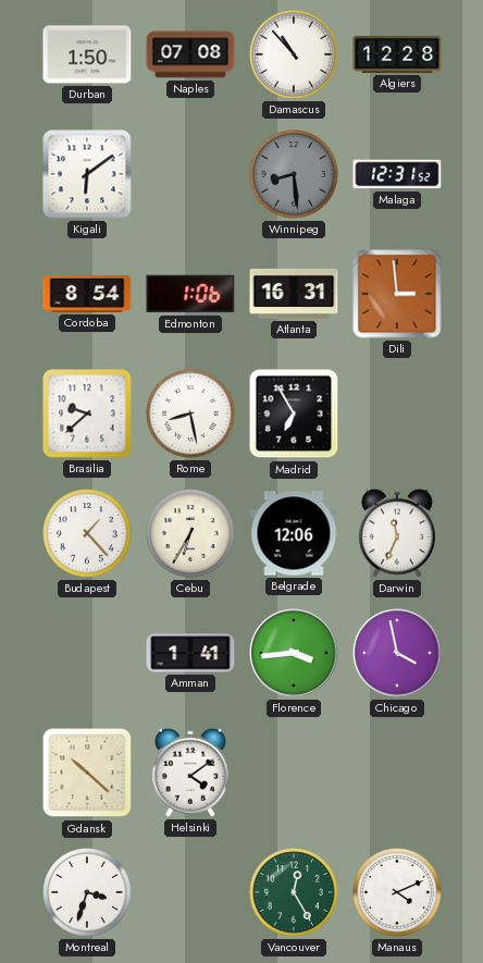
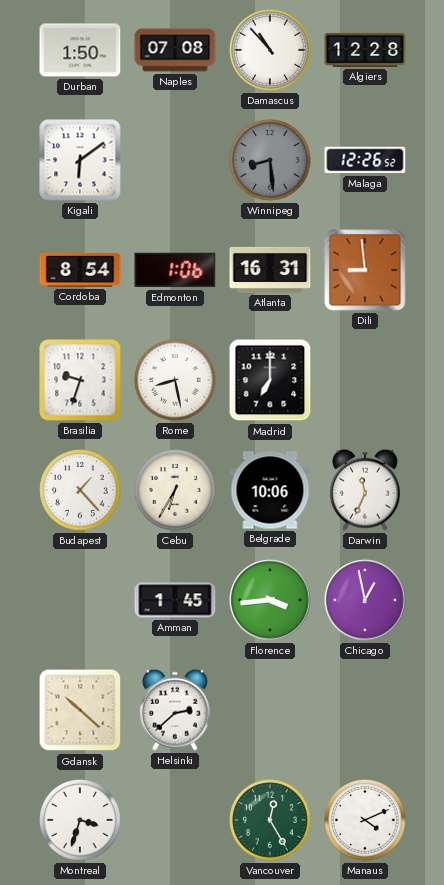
Malaga: 12:31 -> 12:26
Dili: 2:59 -> 8:59
Brasilia: 9:38 -> 9:33
Madrid: 6:55 -> 7:00
Belgrade: 12:06 -> 10:06
Amman: 1:41 -> 1:45
Chicago: 3:58 -> 12:58
Helsinki: 4:09 -> 2:38
